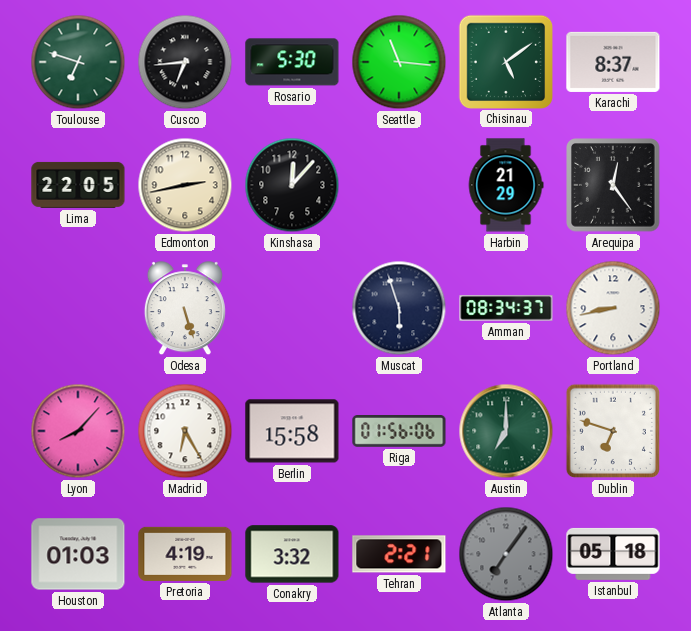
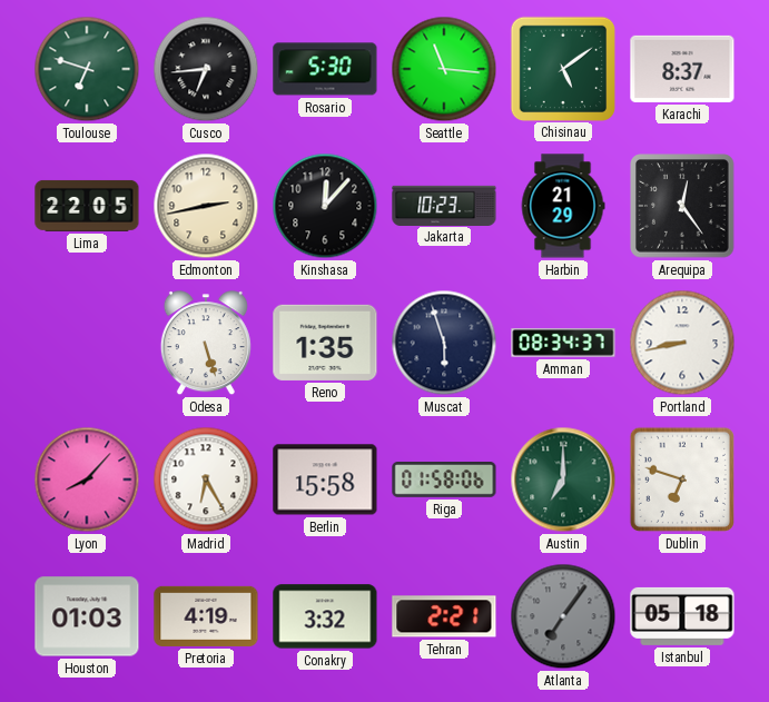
Jakarta: none -> 10:23
Reno: none -> 1:35
Riga: 01:56 -> 01:58
